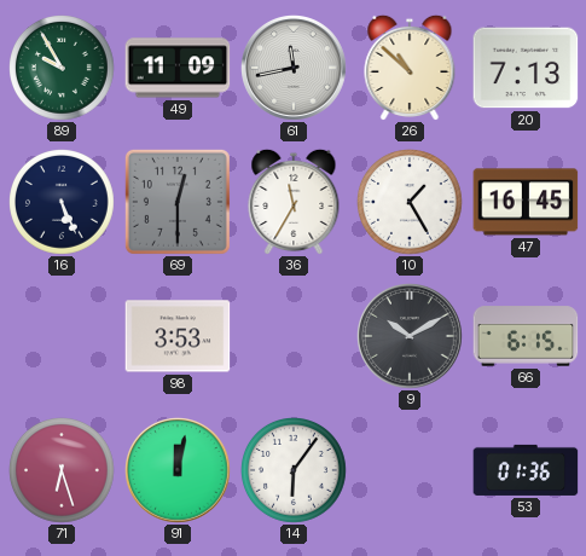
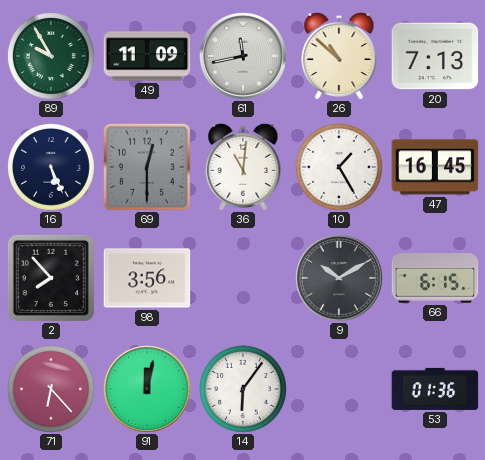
36: 11:35 -> 11:01
2: none -> 7:53
98: 3:53 -> 3:56
71: 6:27 -> 6:23
